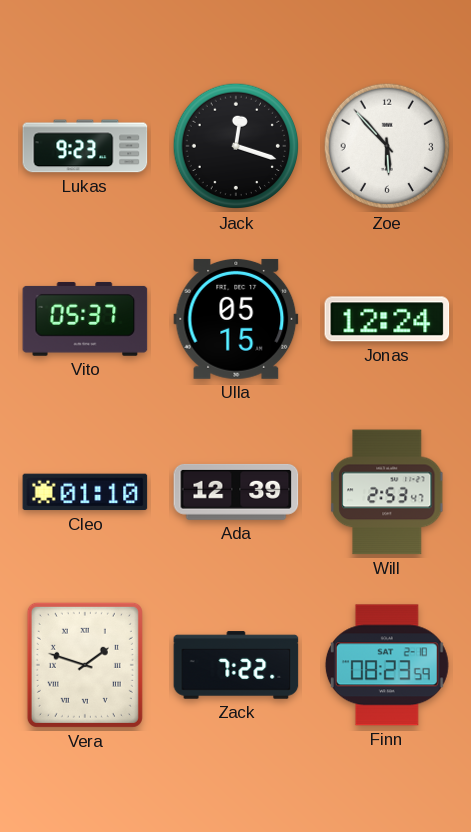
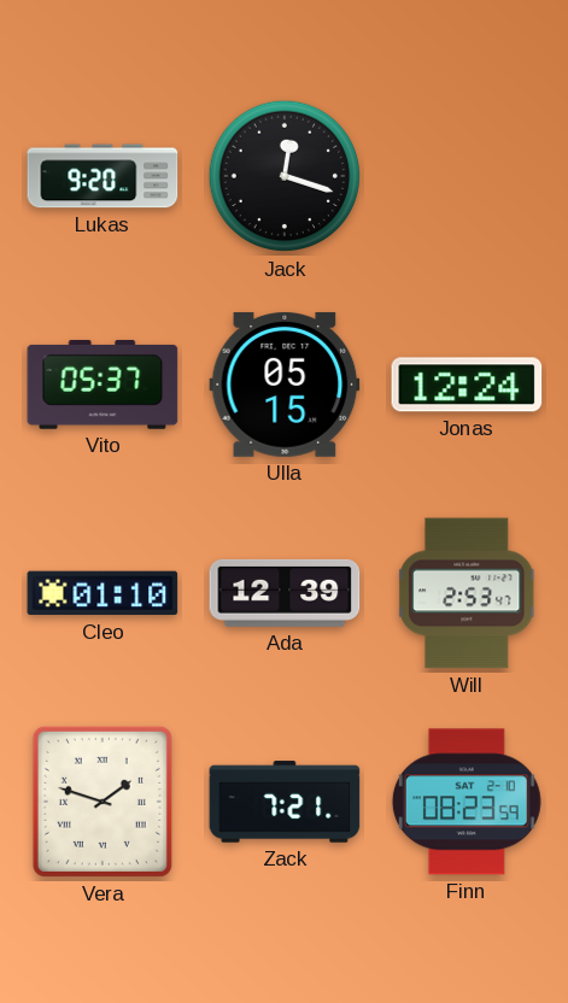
Lukas: 9:23 -> 9:20
Zoe: 5:53 -> none
Zack: 7:22 -> 7:21
